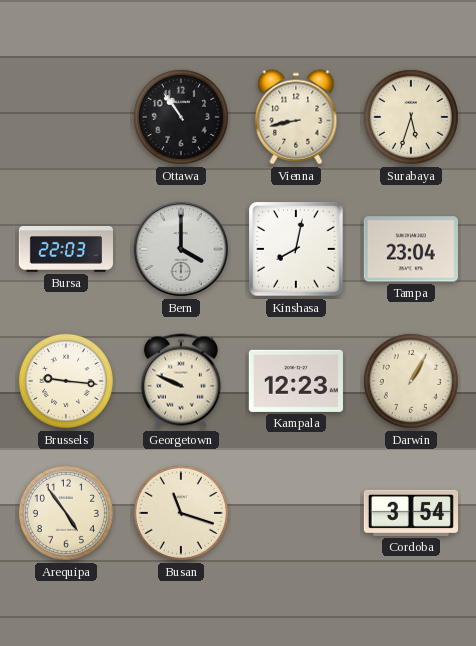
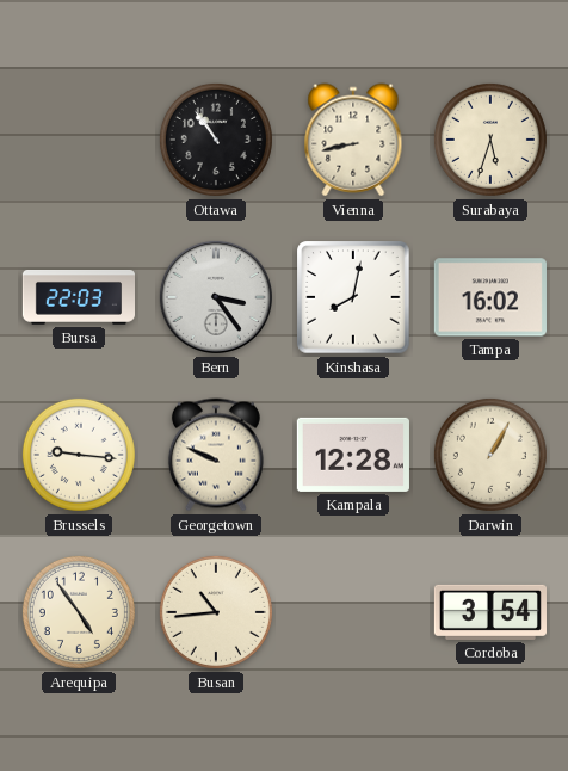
Bern: 4:00 -> 3:24
Tampa: 23:04 -> 16:02
Kampala: 12:23 -> 12:28
Busan: 11:18 -> 10:44
